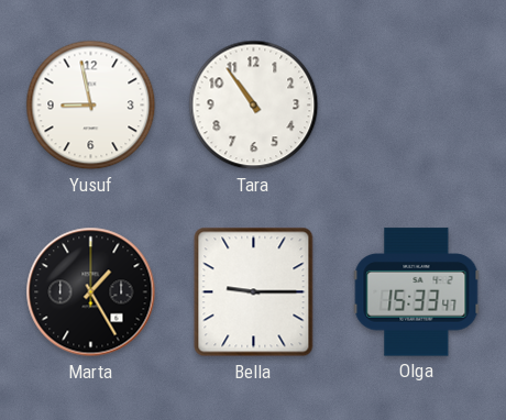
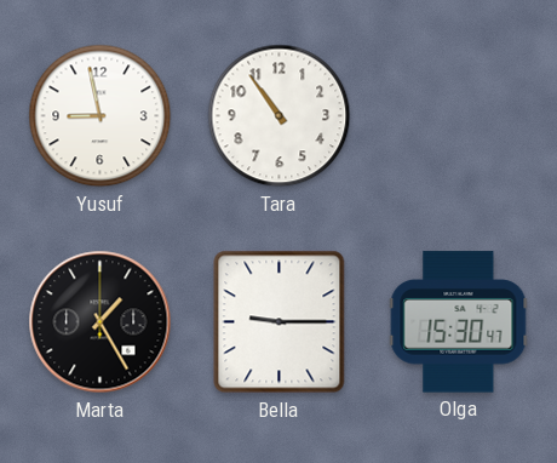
Olga: 15:33 -> 15:30
